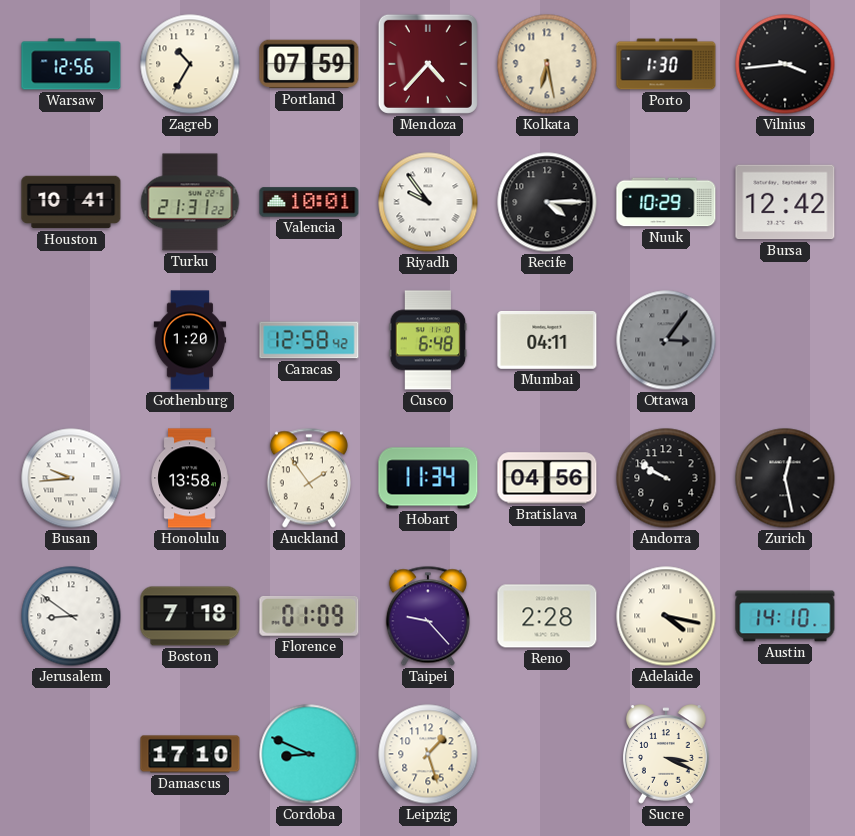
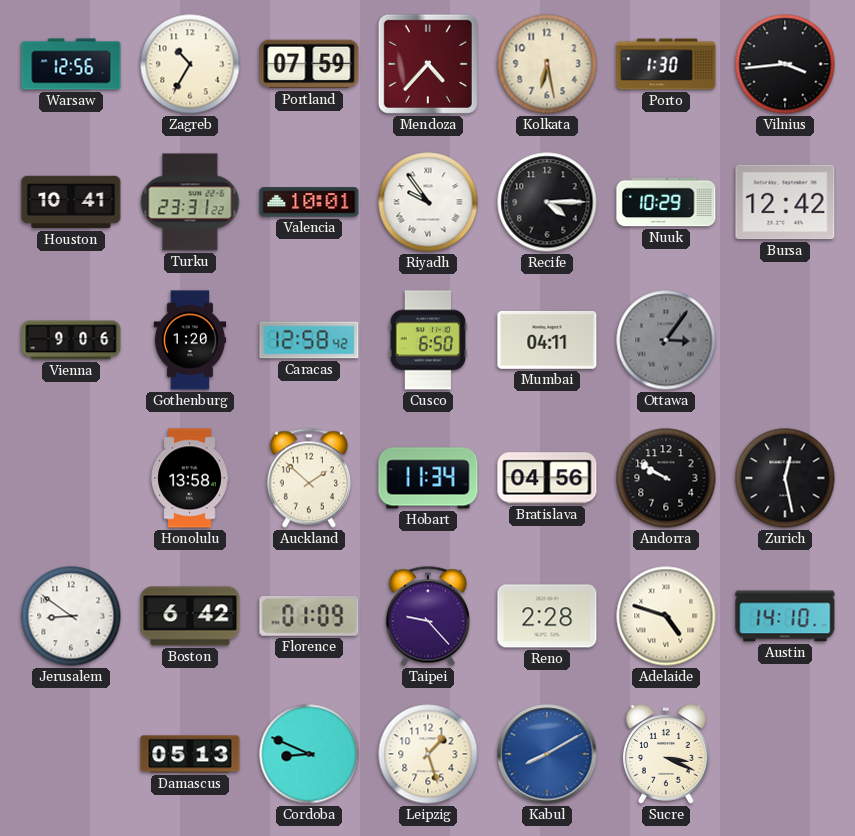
Turku: 21:31 -> 23:31
Vienna: none -> 9:06
Cusco: 6:48 -> 6:50
Busan: 9:44 -> none
Auckland: 1:54 -> 1:52
Boston: 7:18 -> 6:42
Adelaide: 4:17 -> 4:48
Damascus: 17:10 -> 05:13
Kabul: none -> 8:10
